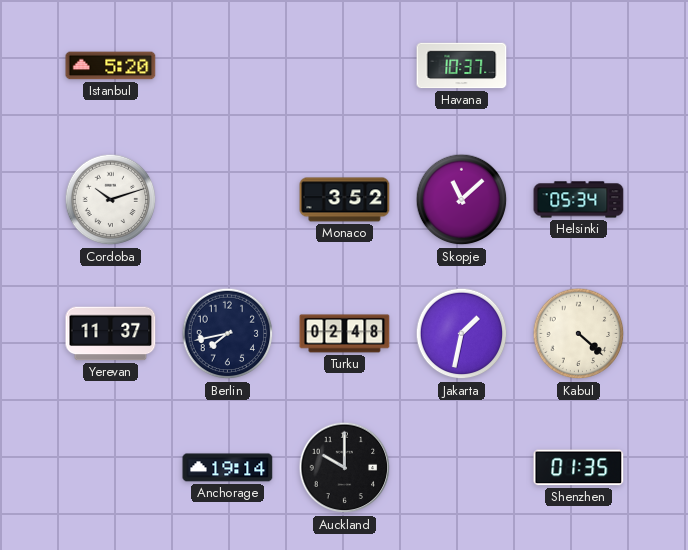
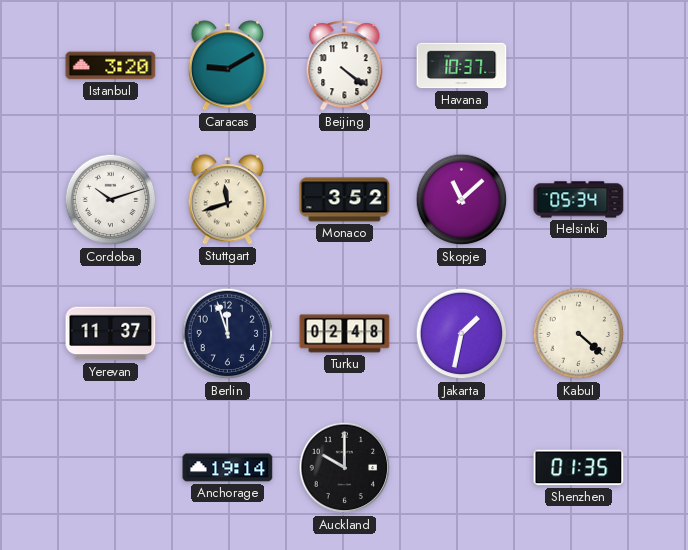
Istanbul: 5:20 -> 3:20
Caracas: none -> 9:10
Beijing: none -> 4:21
Stuttgart: none -> 11:42
Berlin: 7:43 -> 11:57
